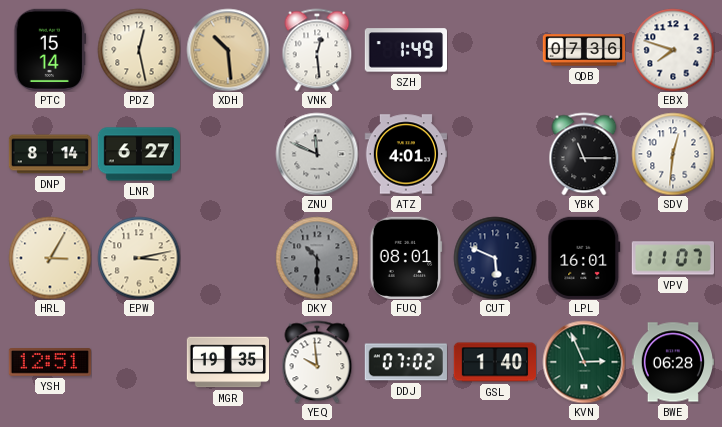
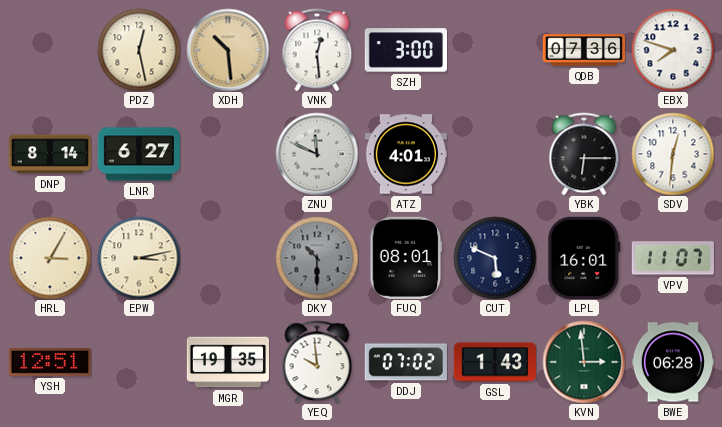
PTC: 15:14 -> none
SZH: 1:49 -> 3:00
YBK: 11:15 -> 6:15
GSL: 1:40 -> 1:43
KVN: 2:56 -> 2:59
